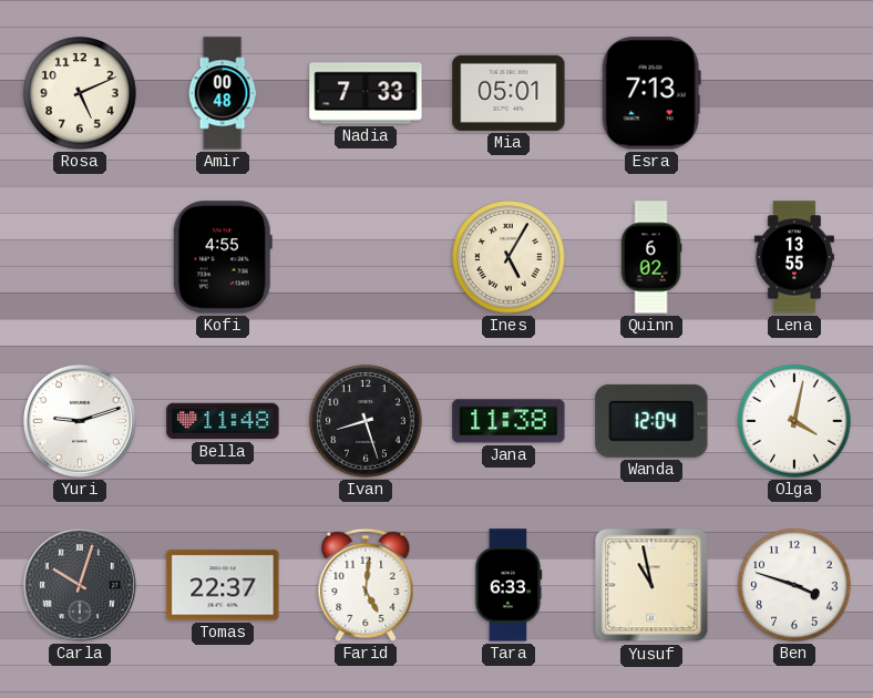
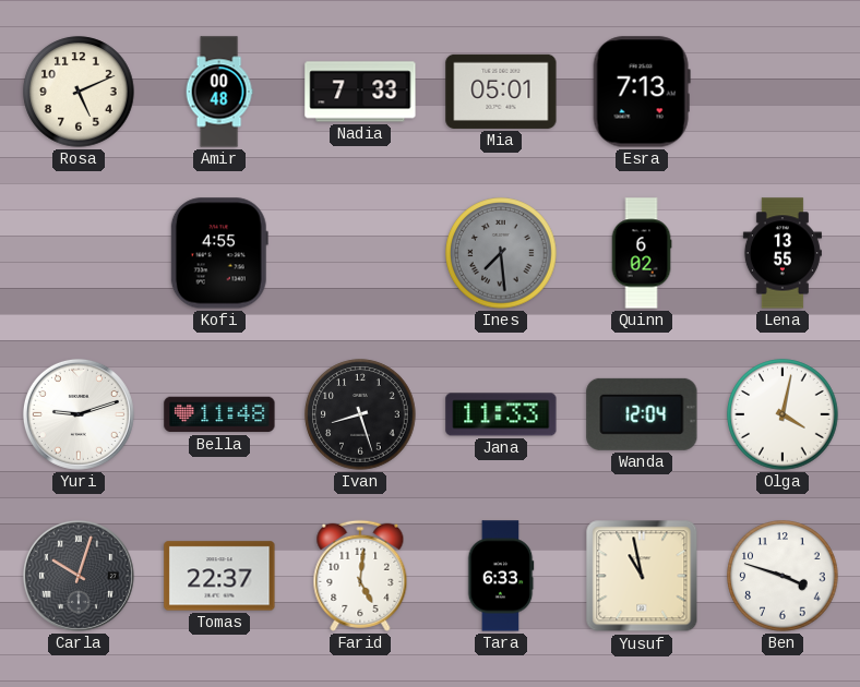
Ines: 5:05 -> 7:29
Ines dial: cream -> grey
Jana: 11:38 -> 11:33
